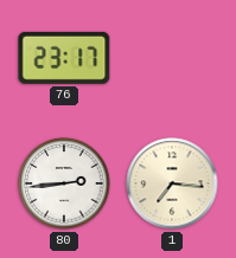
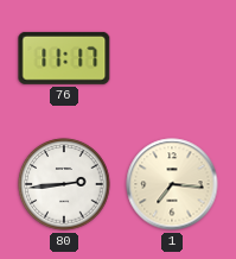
76: 23:17 -> 11:17
